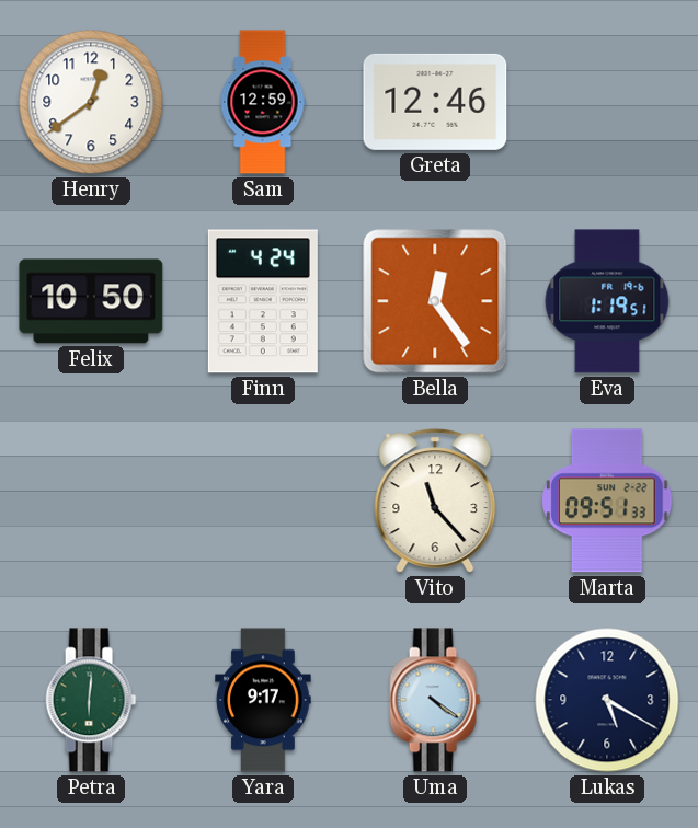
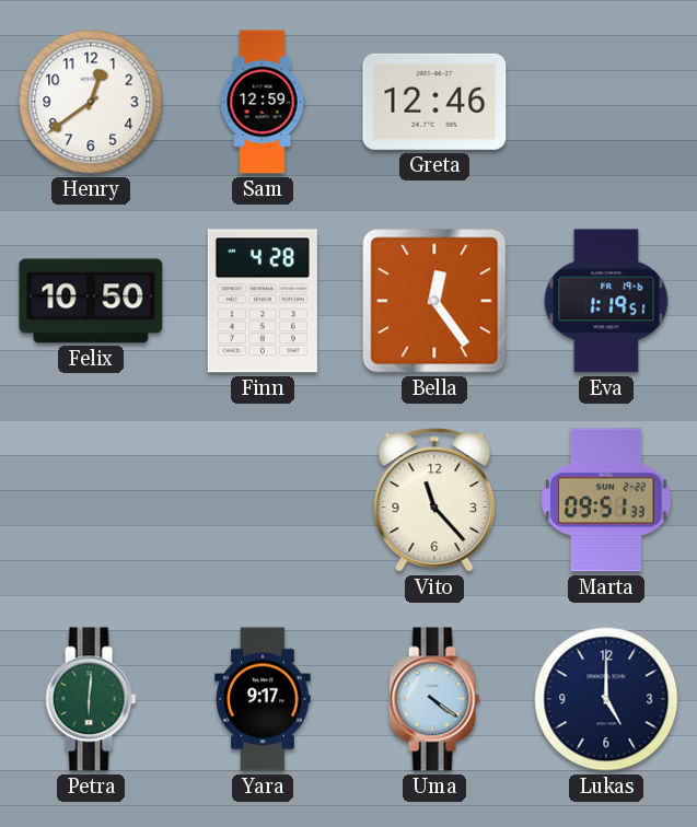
Finn: 4:24 -> 4:28
Lukas: 5:20 -> 5:00
